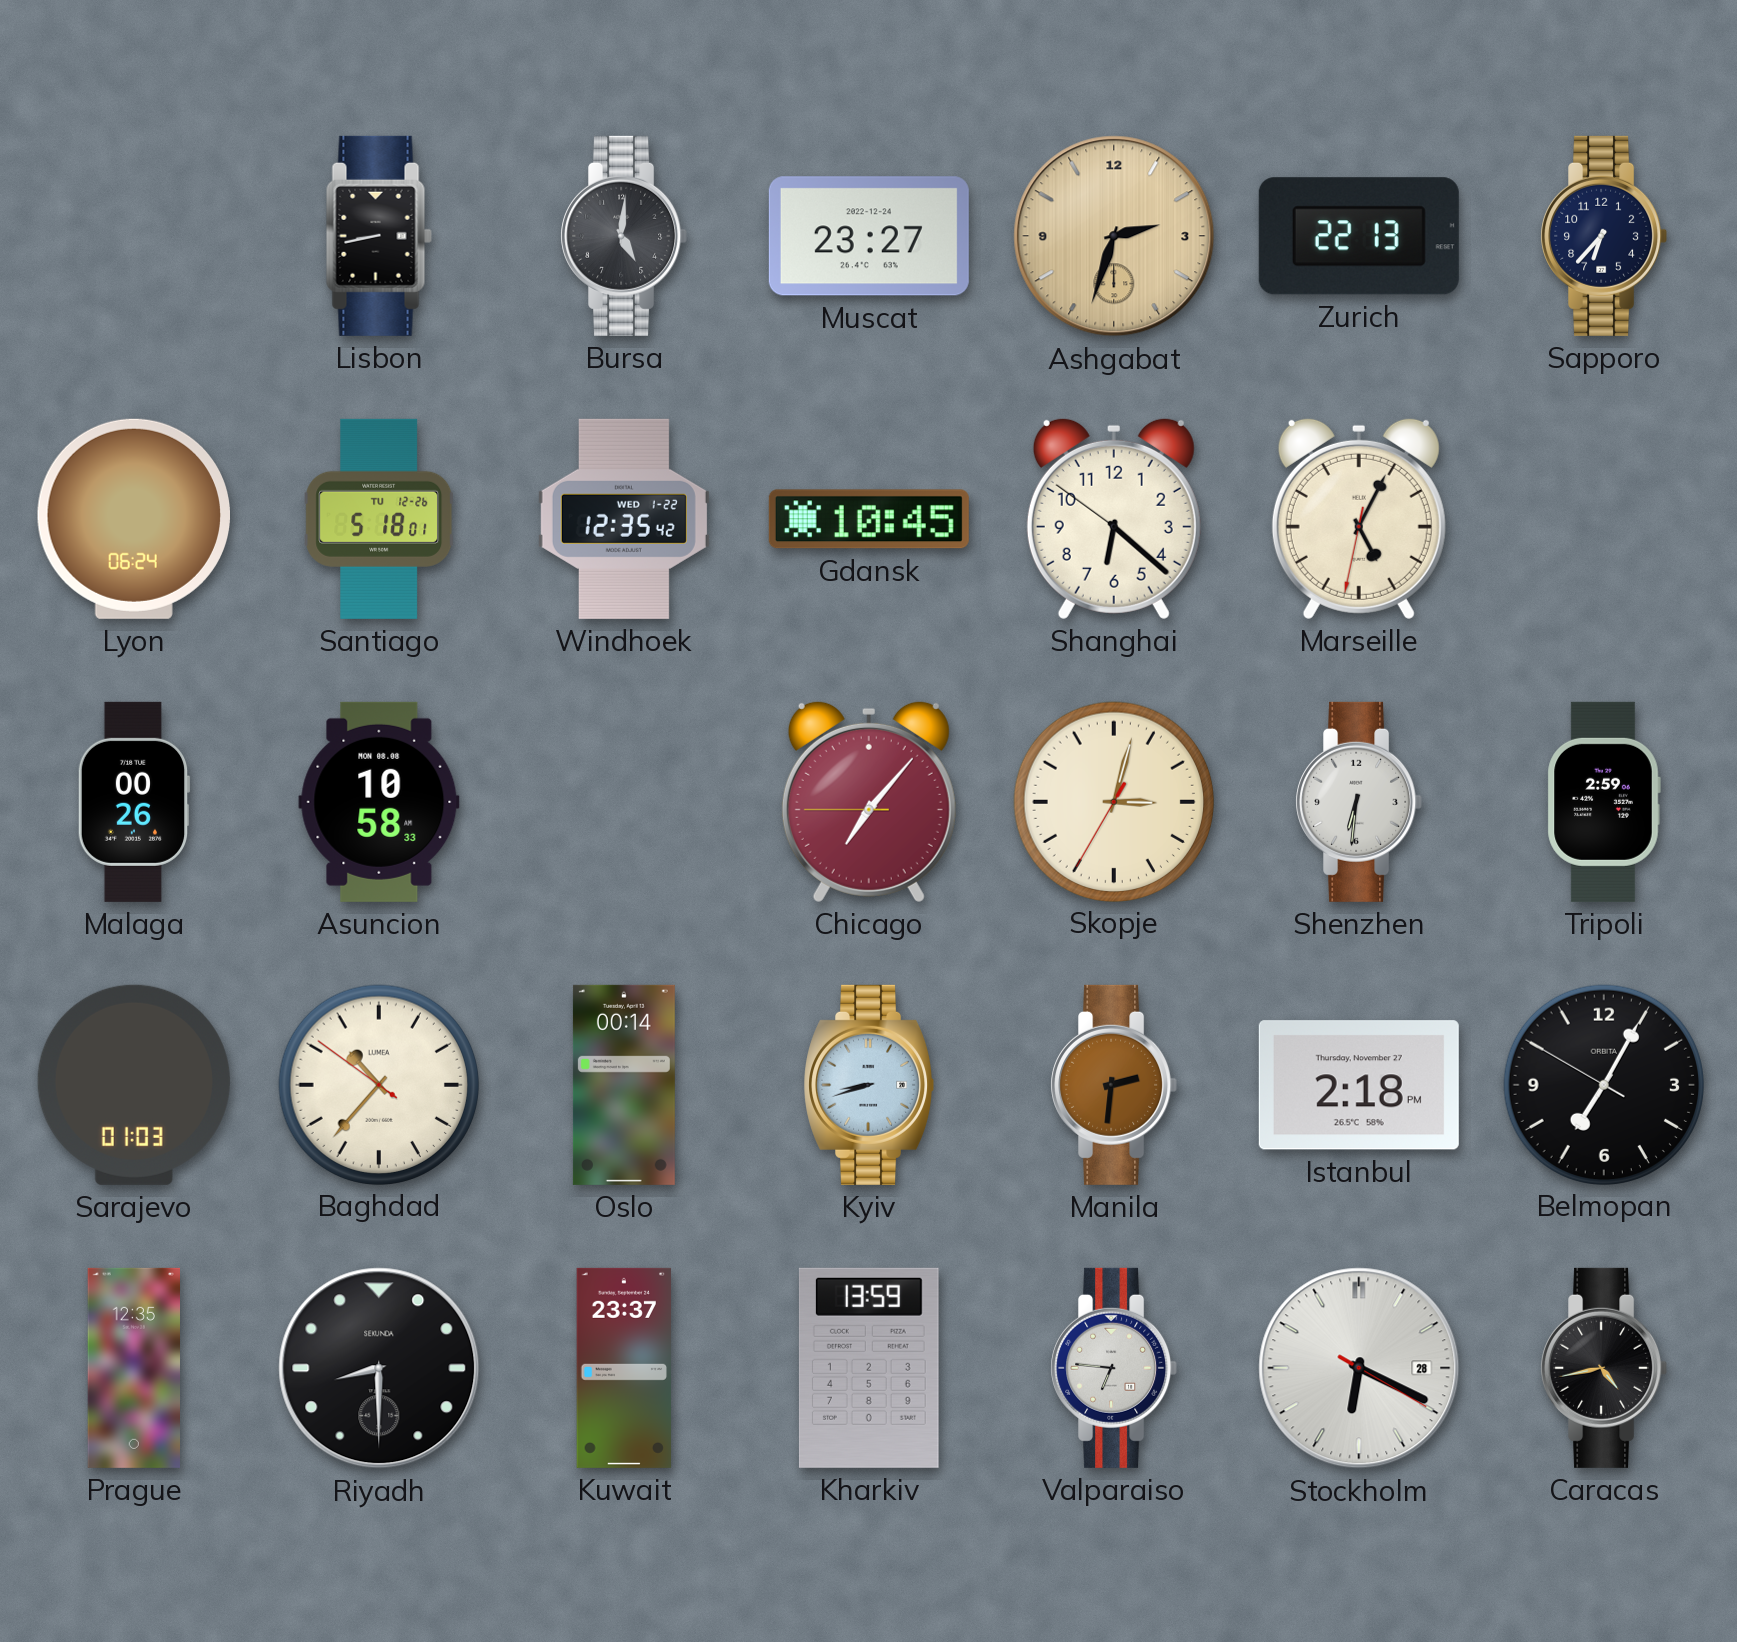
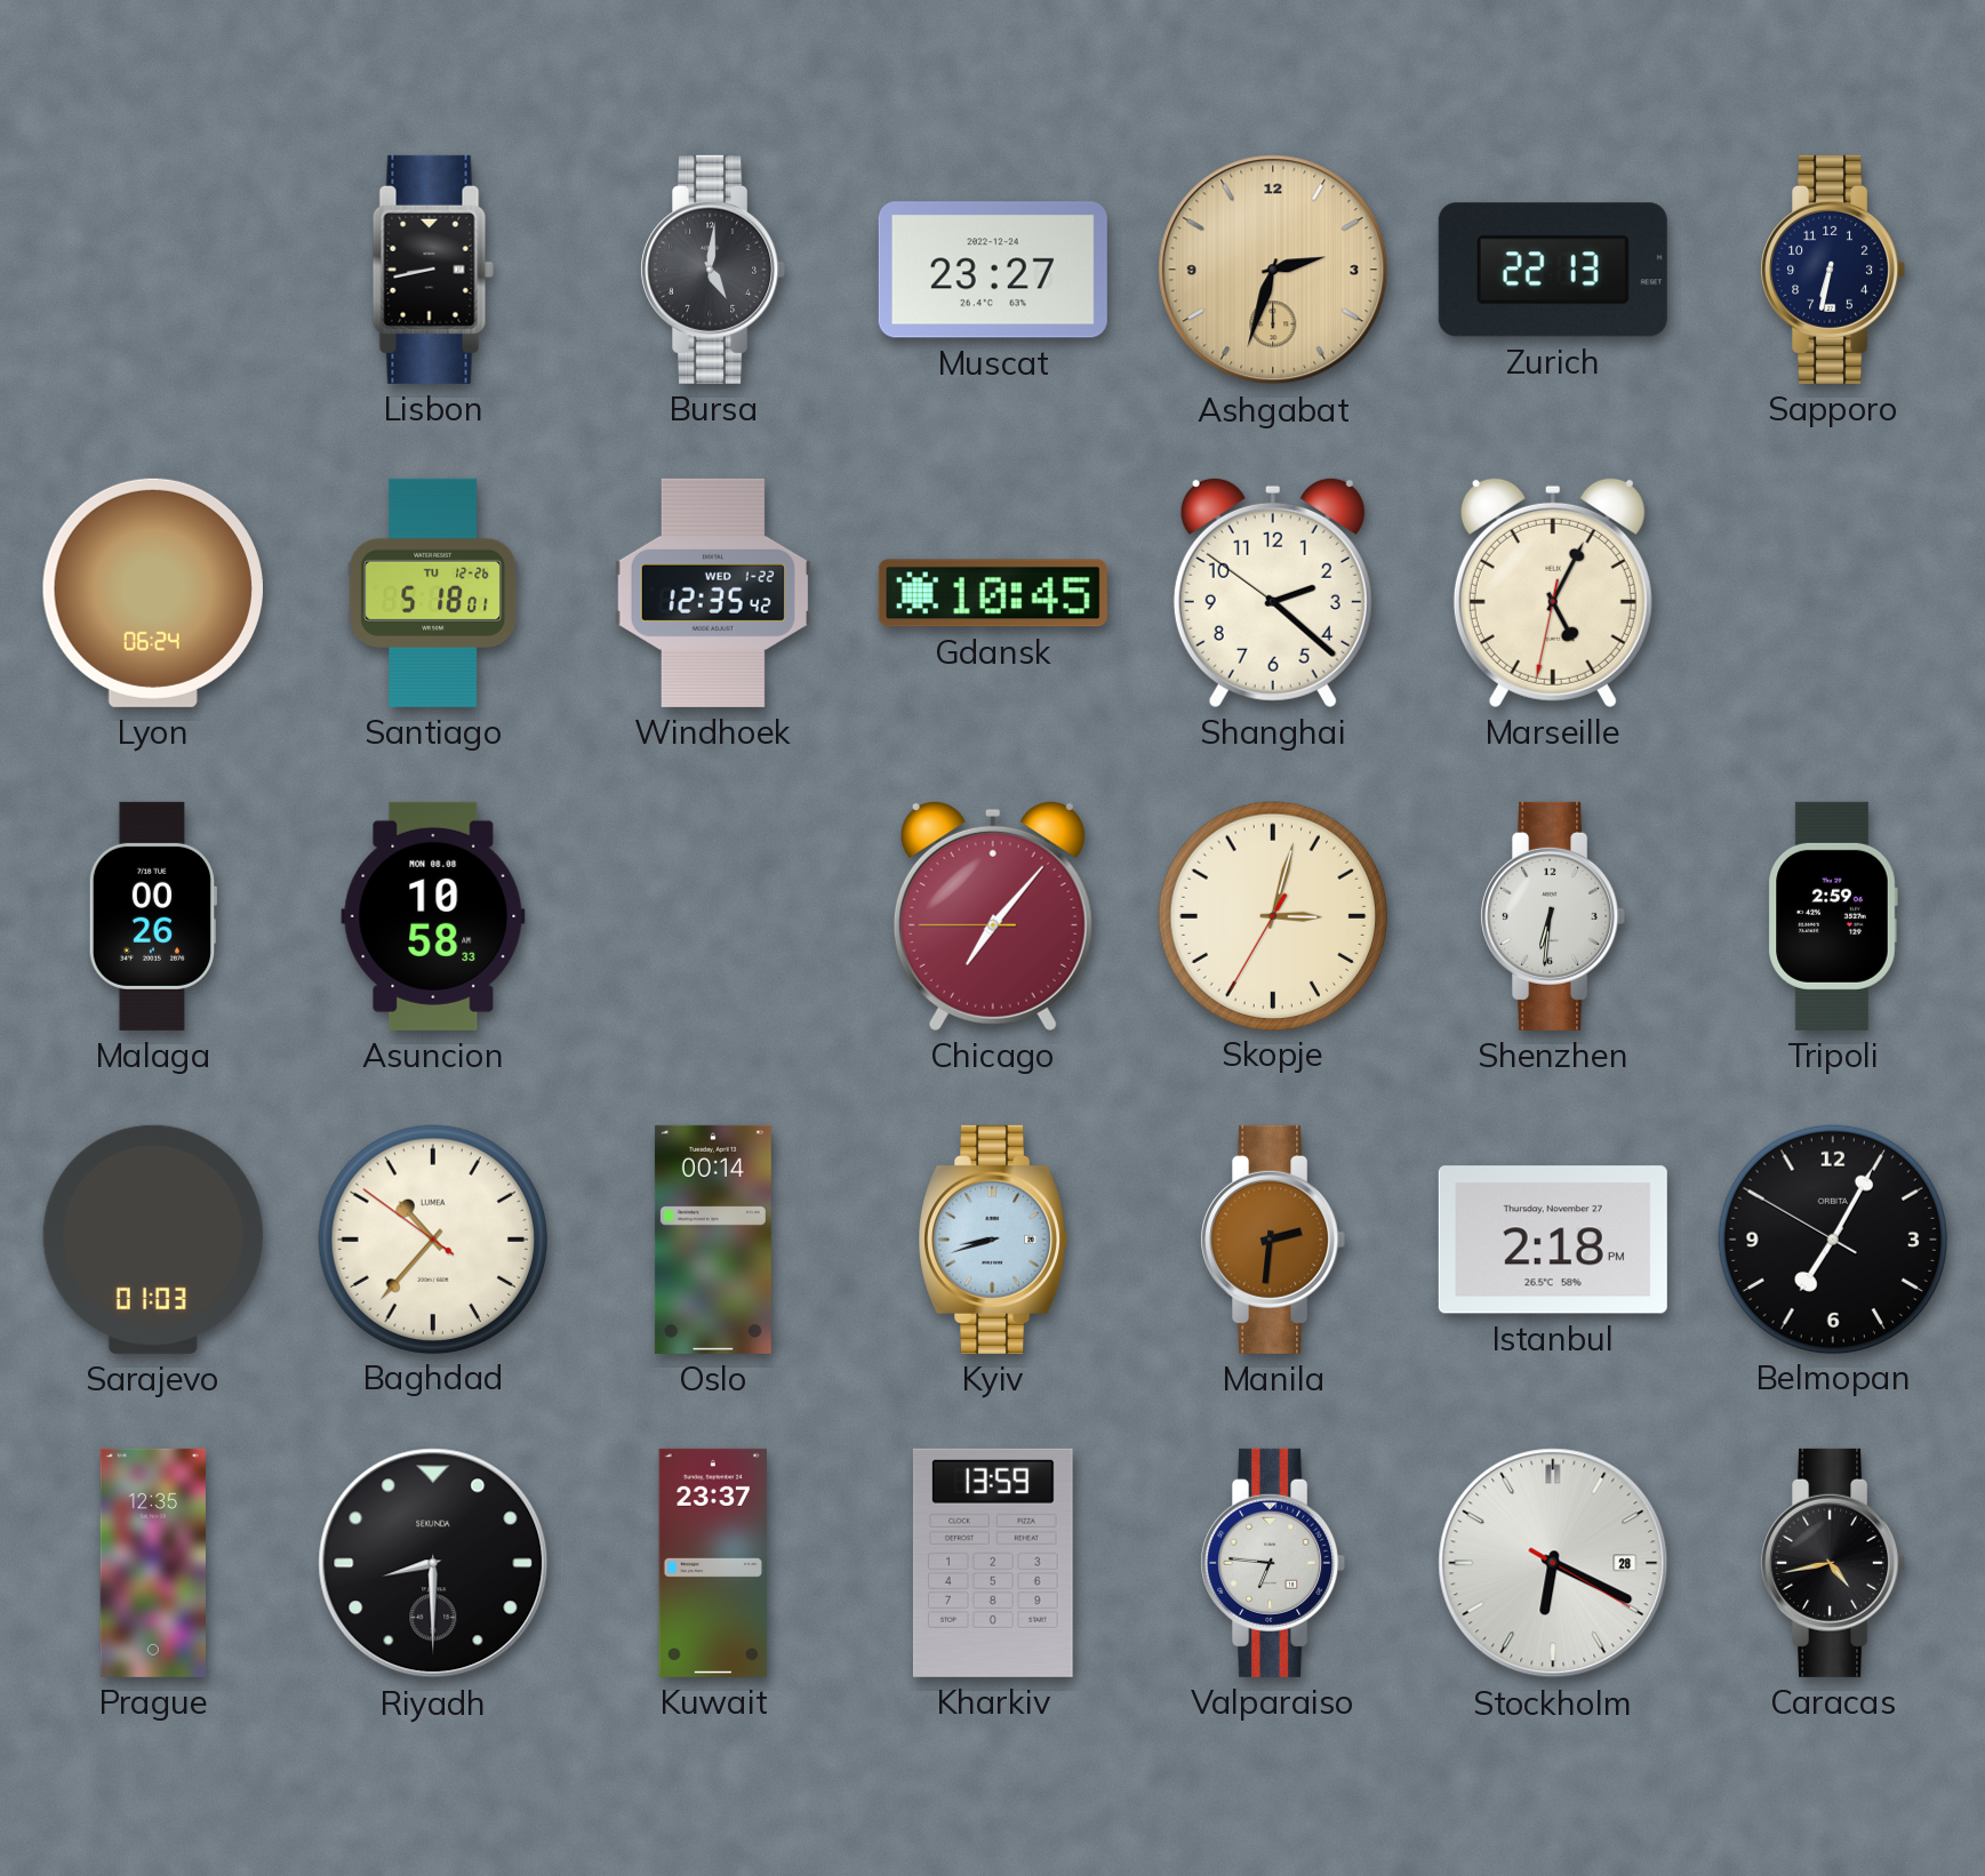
Sapporo: 6:37 -> 6:32
Shanghai: 6:21 -> 2:21
